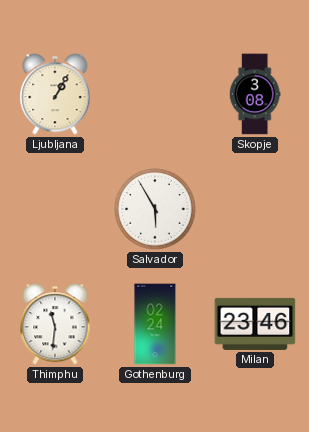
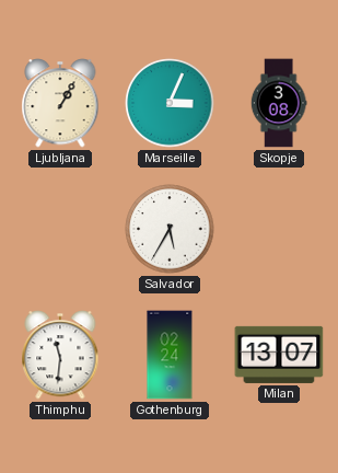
Marseille: none -> 3:04
Salvador: 5:55 -> 5:35
Milan: 23:46 -> 13:07
